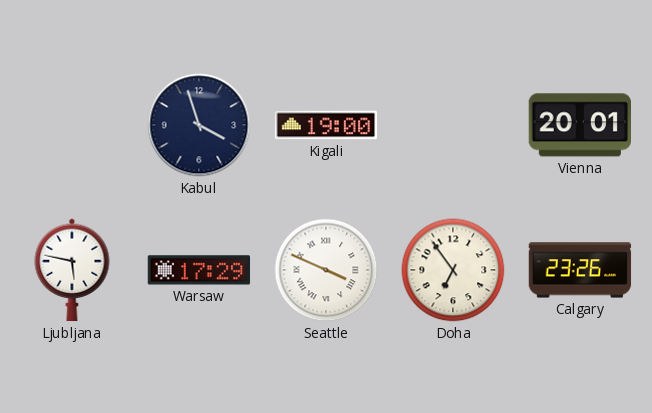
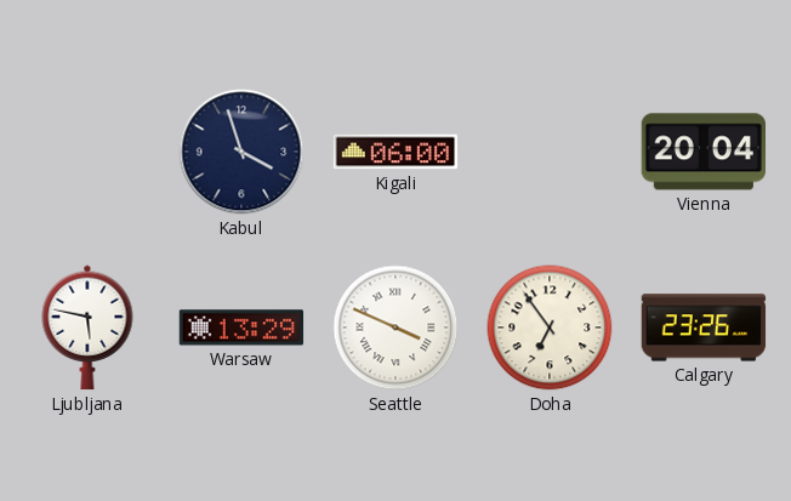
Kigali: 19:00 -> 06:00
Vienna: 20:01 -> 20:04
Warsaw: 17:29 -> 13:29
